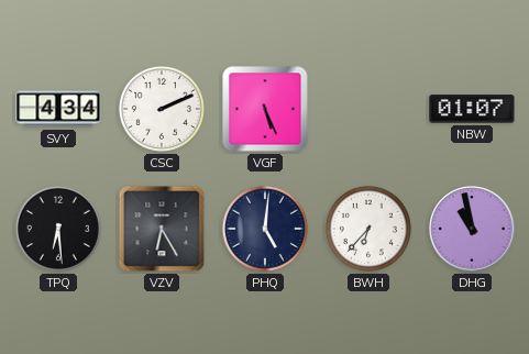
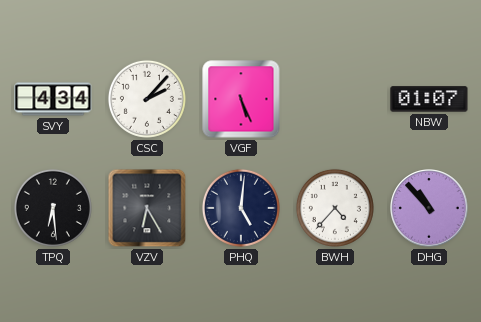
CSC: 2:11 -> 2:07
BWH: 6:37 -> 4:37
DHG: 10:58 -> 10:53
